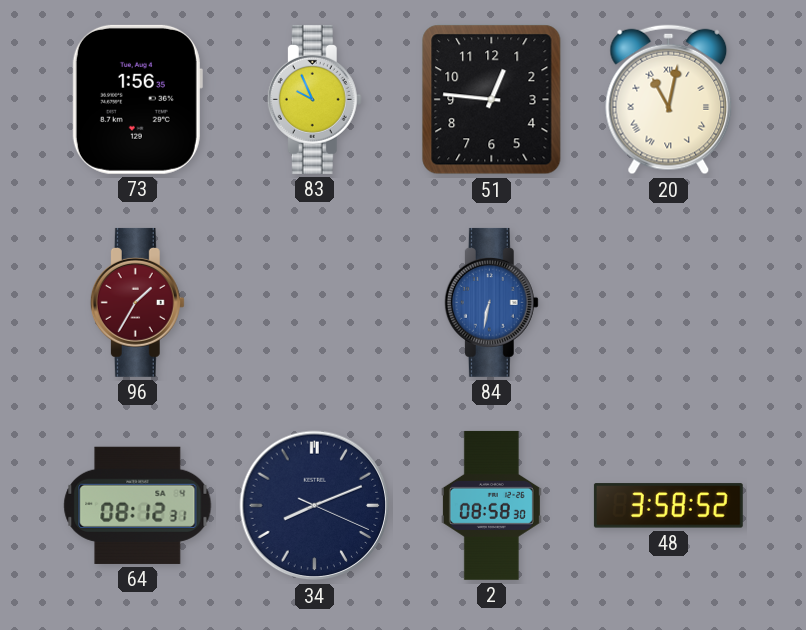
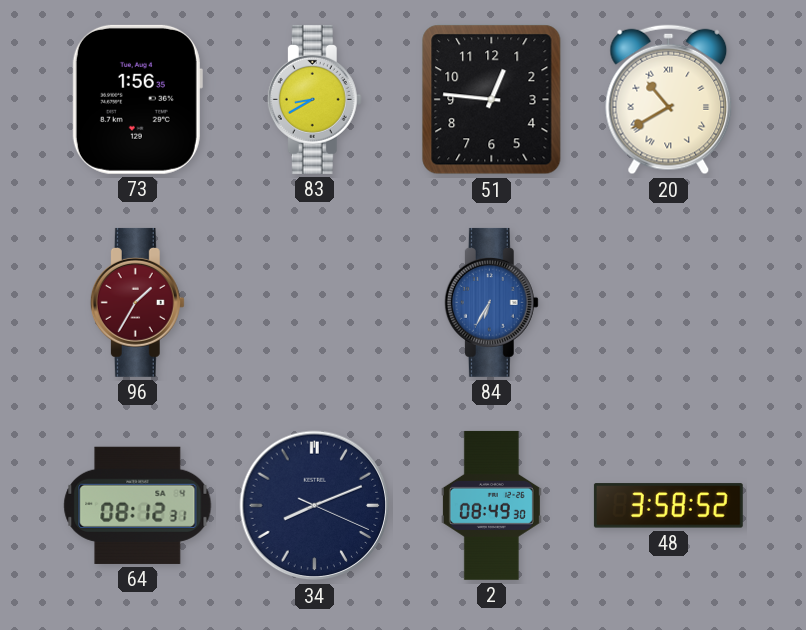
83: 9:56 -> 8:40
20: 11:02 -> 10:40
84: 6:32 -> 6:35
2: 08:58 -> 08:49
